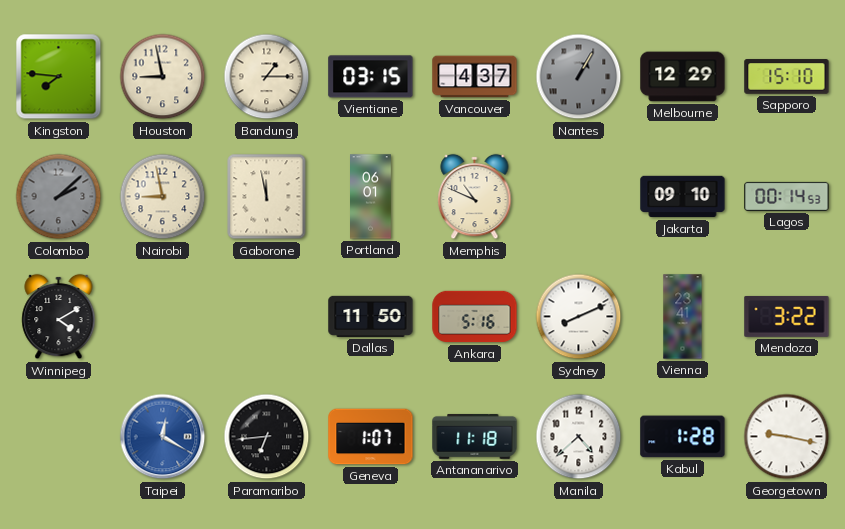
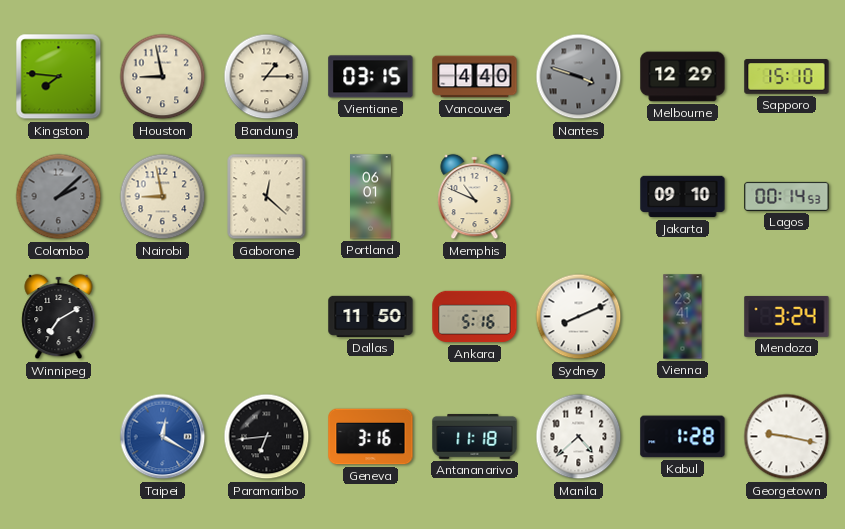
Vancouver: 4:37 -> 4:40
Nantes: 1:05 -> 3:48
Gaborone: 11:58 -> 12:22
Winnipeg: 4:10 -> 7:10
Mendoza: 3:22 -> 3:24
Geneva: 1:07 -> 3:16
